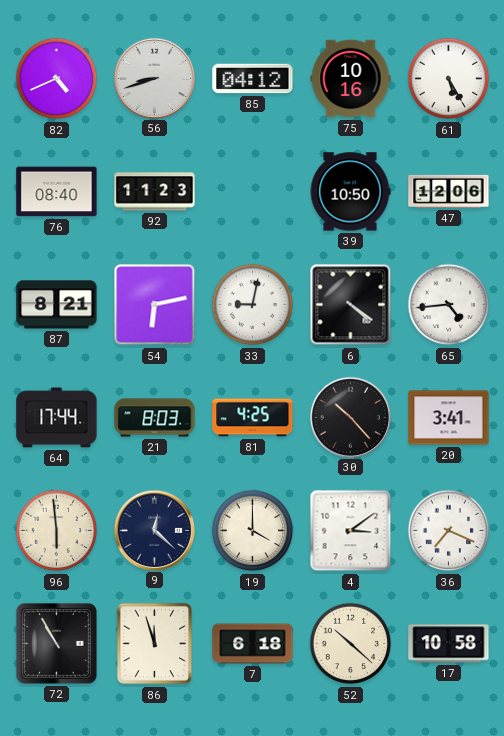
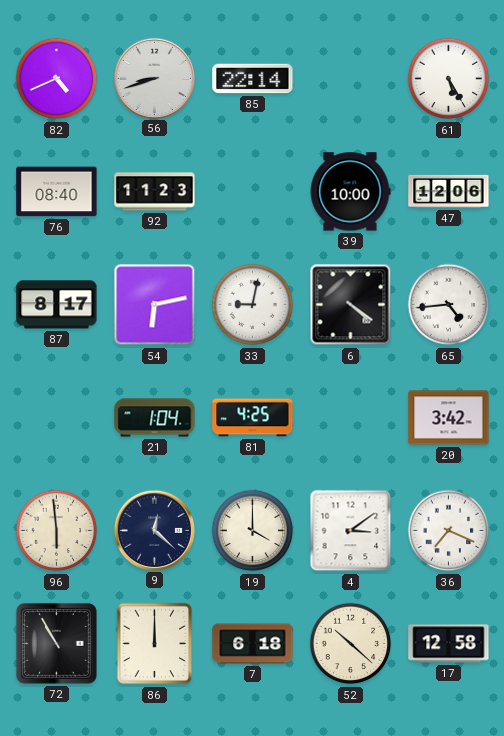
85: 04:12 -> 22:14
75: 10:16 -> none
39: 10:50 -> 10:00
87: 8:21 -> 8:17
64: 17:44 -> none
21: 8:03 -> 1:04
30: 10:23 -> none
20: 3:41 -> 3:42
86: 11:57 -> 12:00
17: 10:58 -> 12:58
